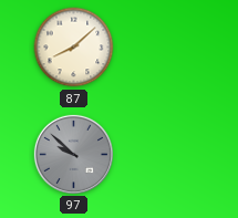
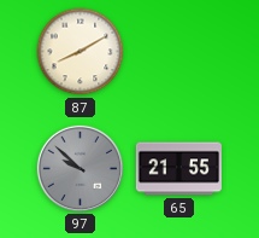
87: 8:08 -> 8:10
65: none -> 21:55
